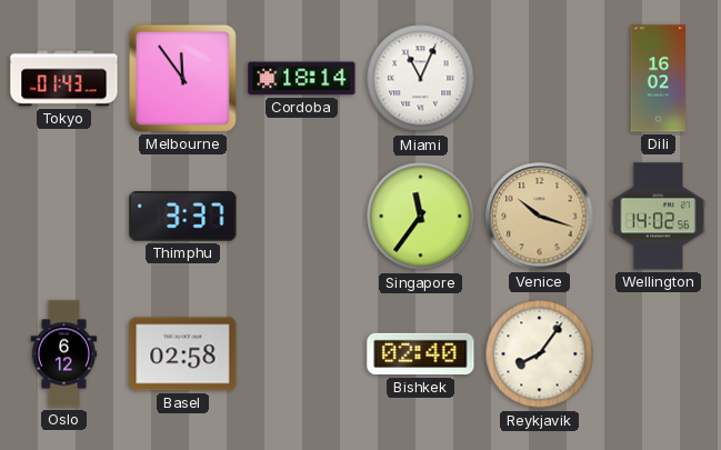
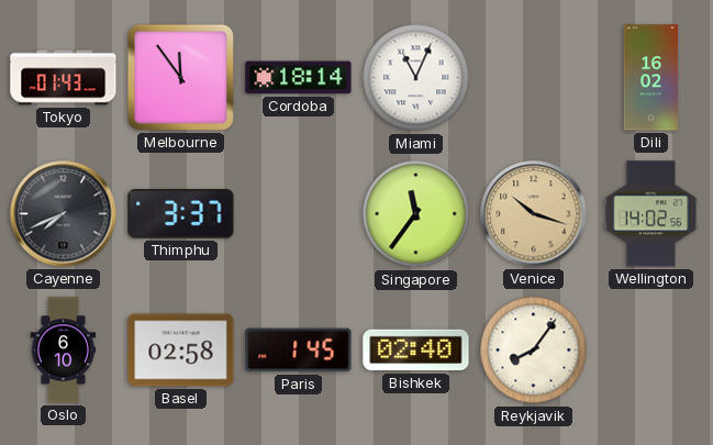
Cayenne: none -> 7:41
Oslo: 6:12 -> 6:10
Paris: none -> 1:45
